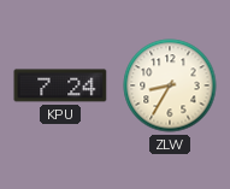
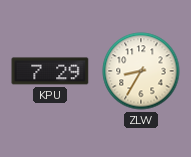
KPU: 7:24 -> 7:29
